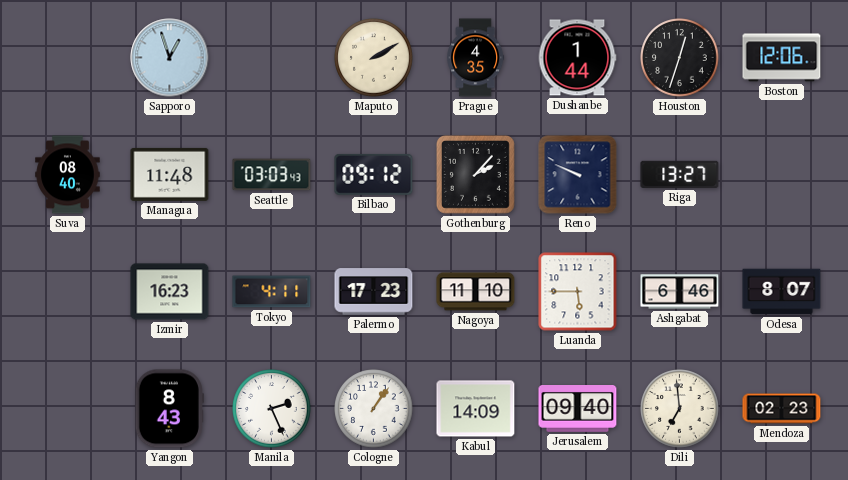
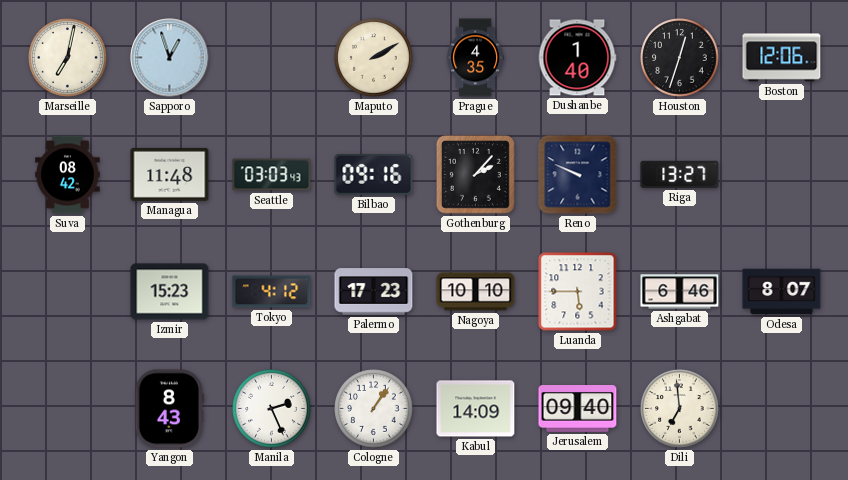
Marseille: none -> 7:02
Dushanbe: 1:44 -> 1:40
Suva: 08:40 -> 08:42
Bilbao: 09:12 -> 09:16
Izmir: 16:23 -> 15:23
Tokyo: 4:11 -> 4:12
Nagoya: 11:10 -> 10:10
Mendoza: 02:23 -> none
